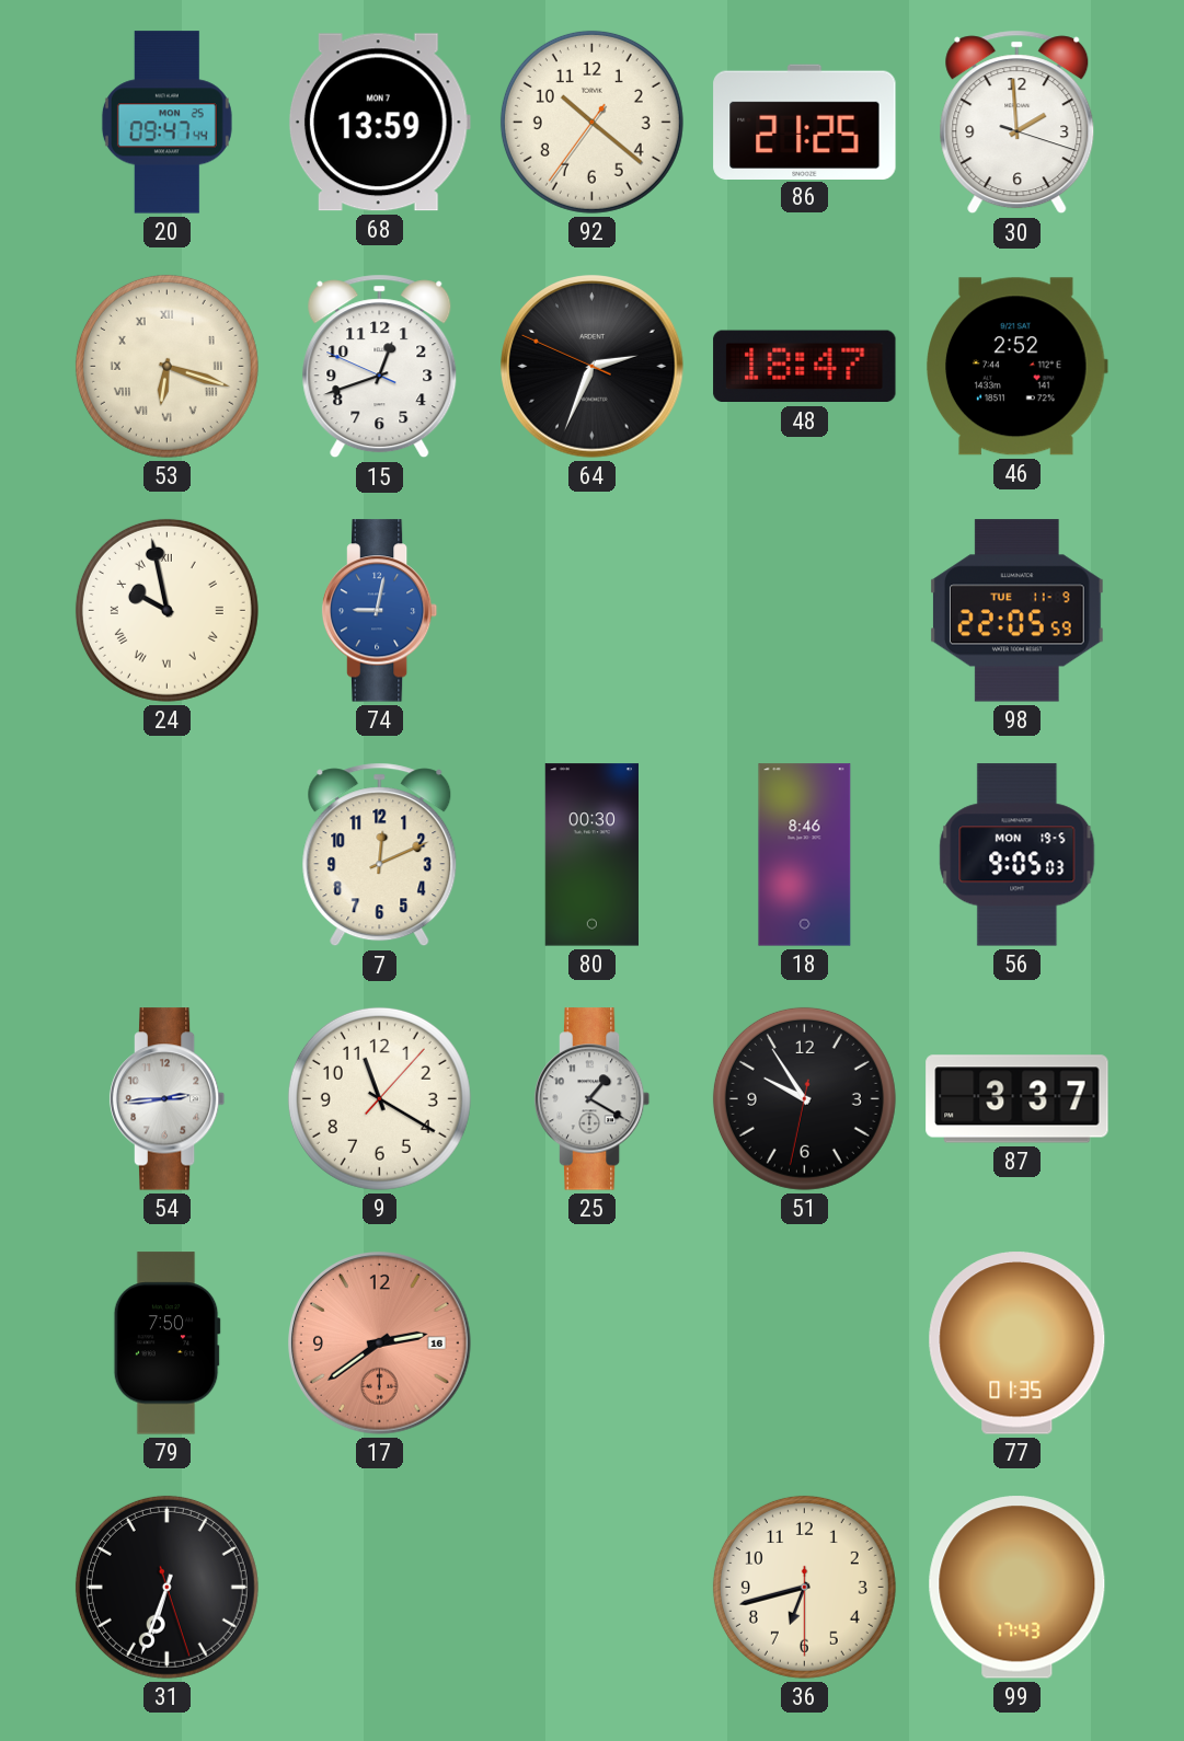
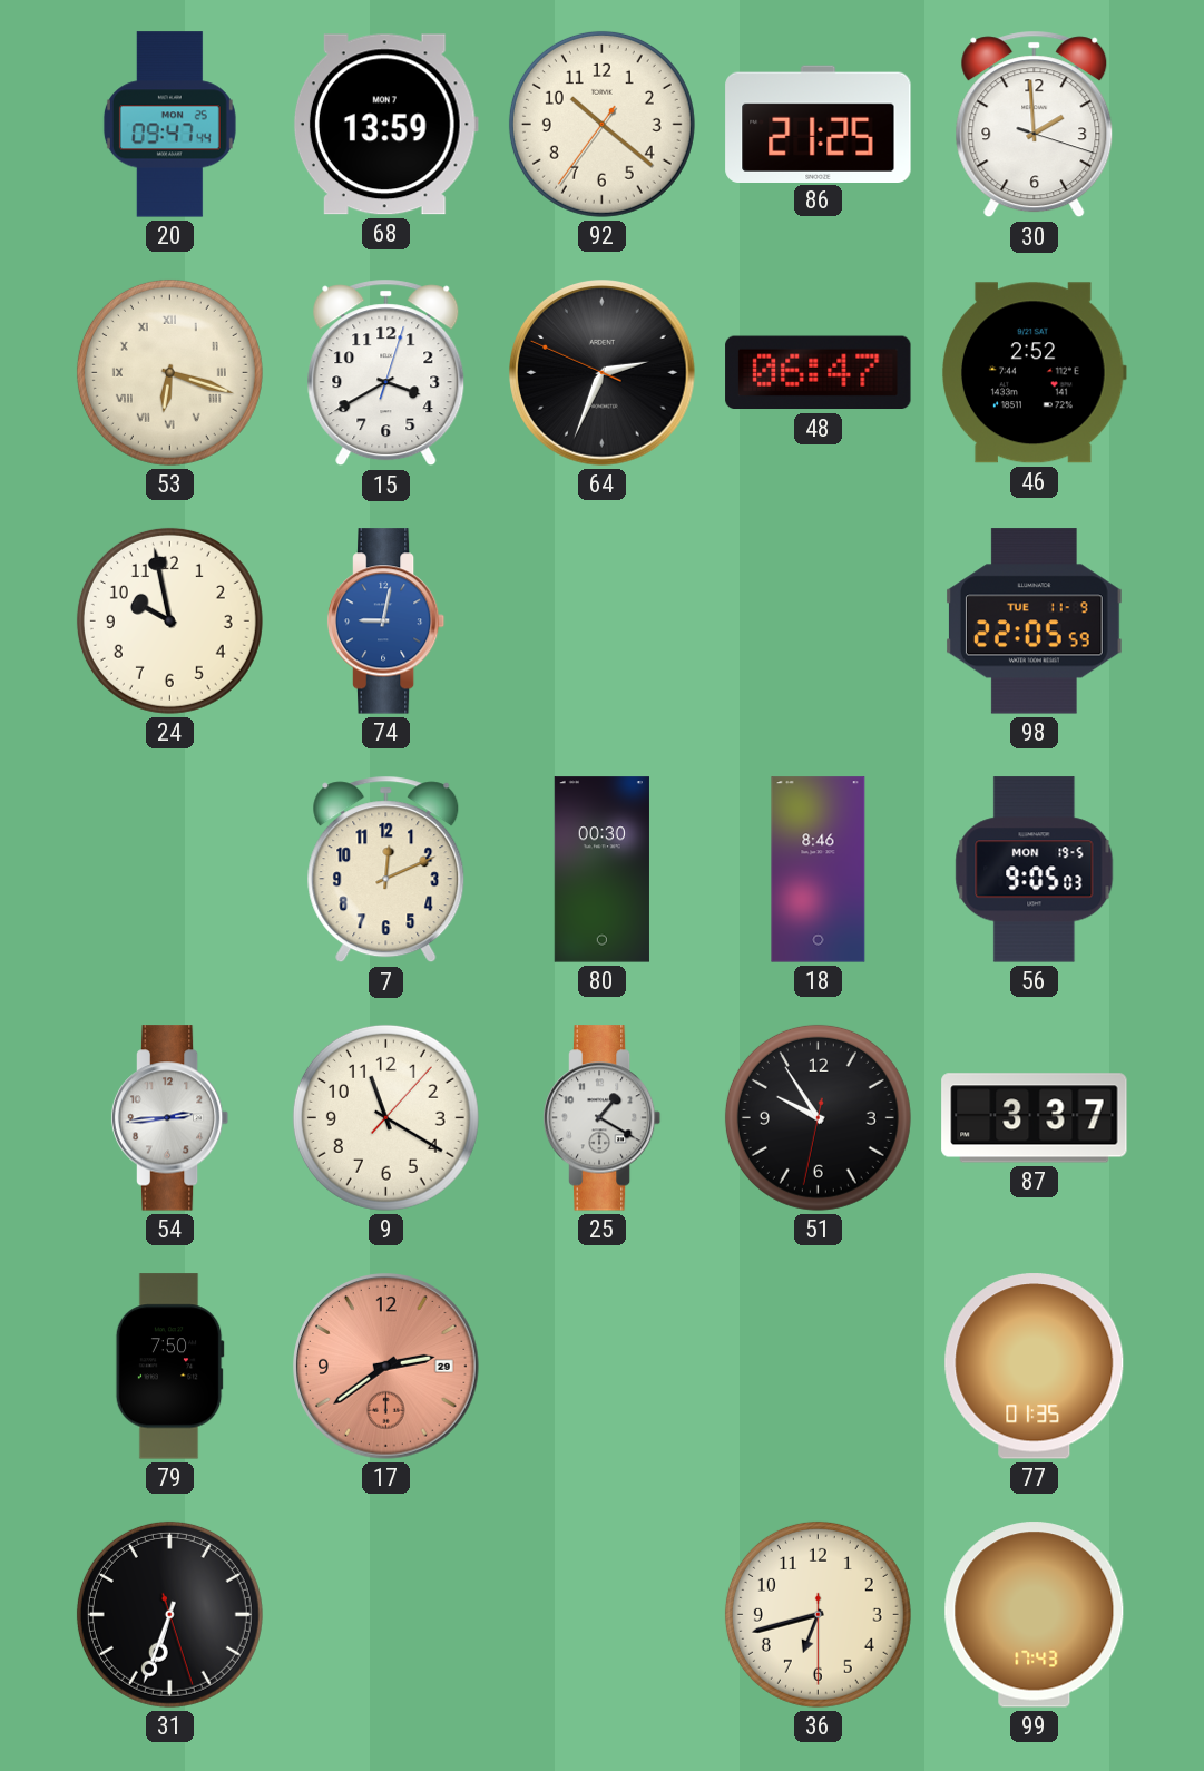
15: 12:41 -> 3:40
48: 18:47 -> 06:47
24 numerals: Roman -> Arabic
17 date: 16 -> 29
